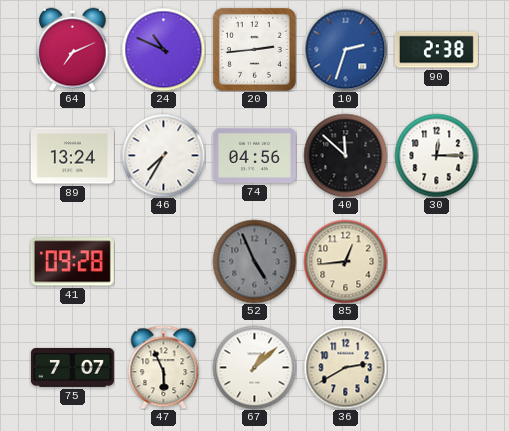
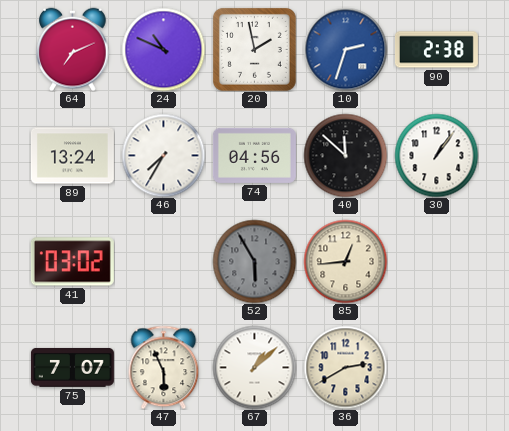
20: 2:44 -> 1:58
30: 12:15 -> 1:06
41: 09:28 -> 03:02
52: 4:56 -> 5:55
